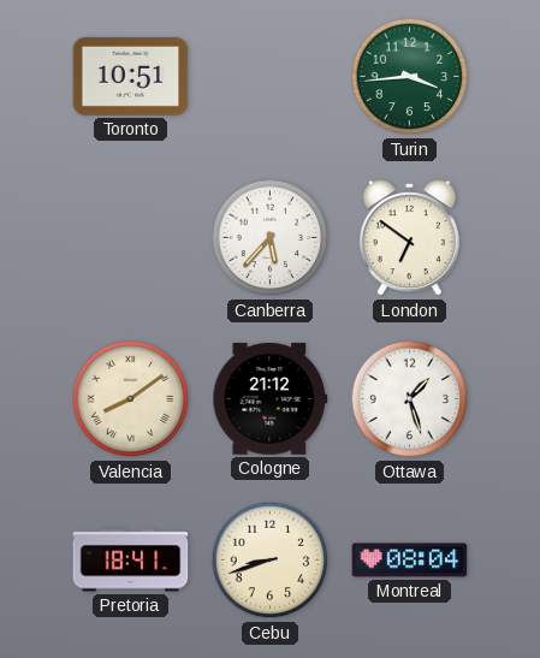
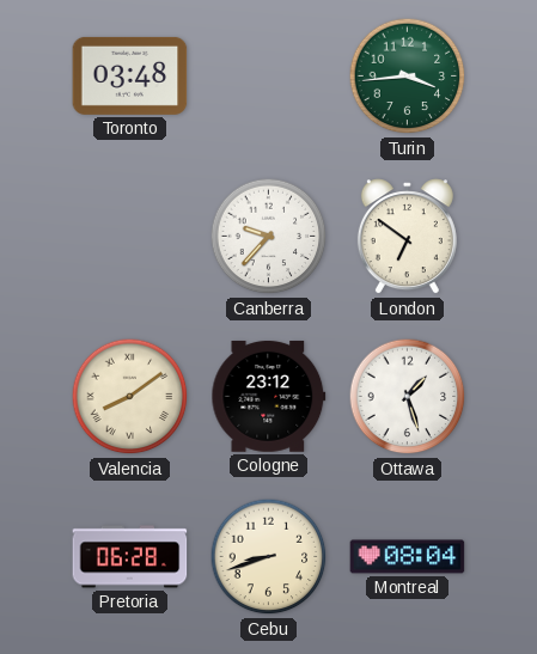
Toronto: 10:51 -> 03:48
Canberra: 5:37 -> 9:37
Cologne: 21:12 -> 23:12
Pretoria: 18:41 -> 06:28
